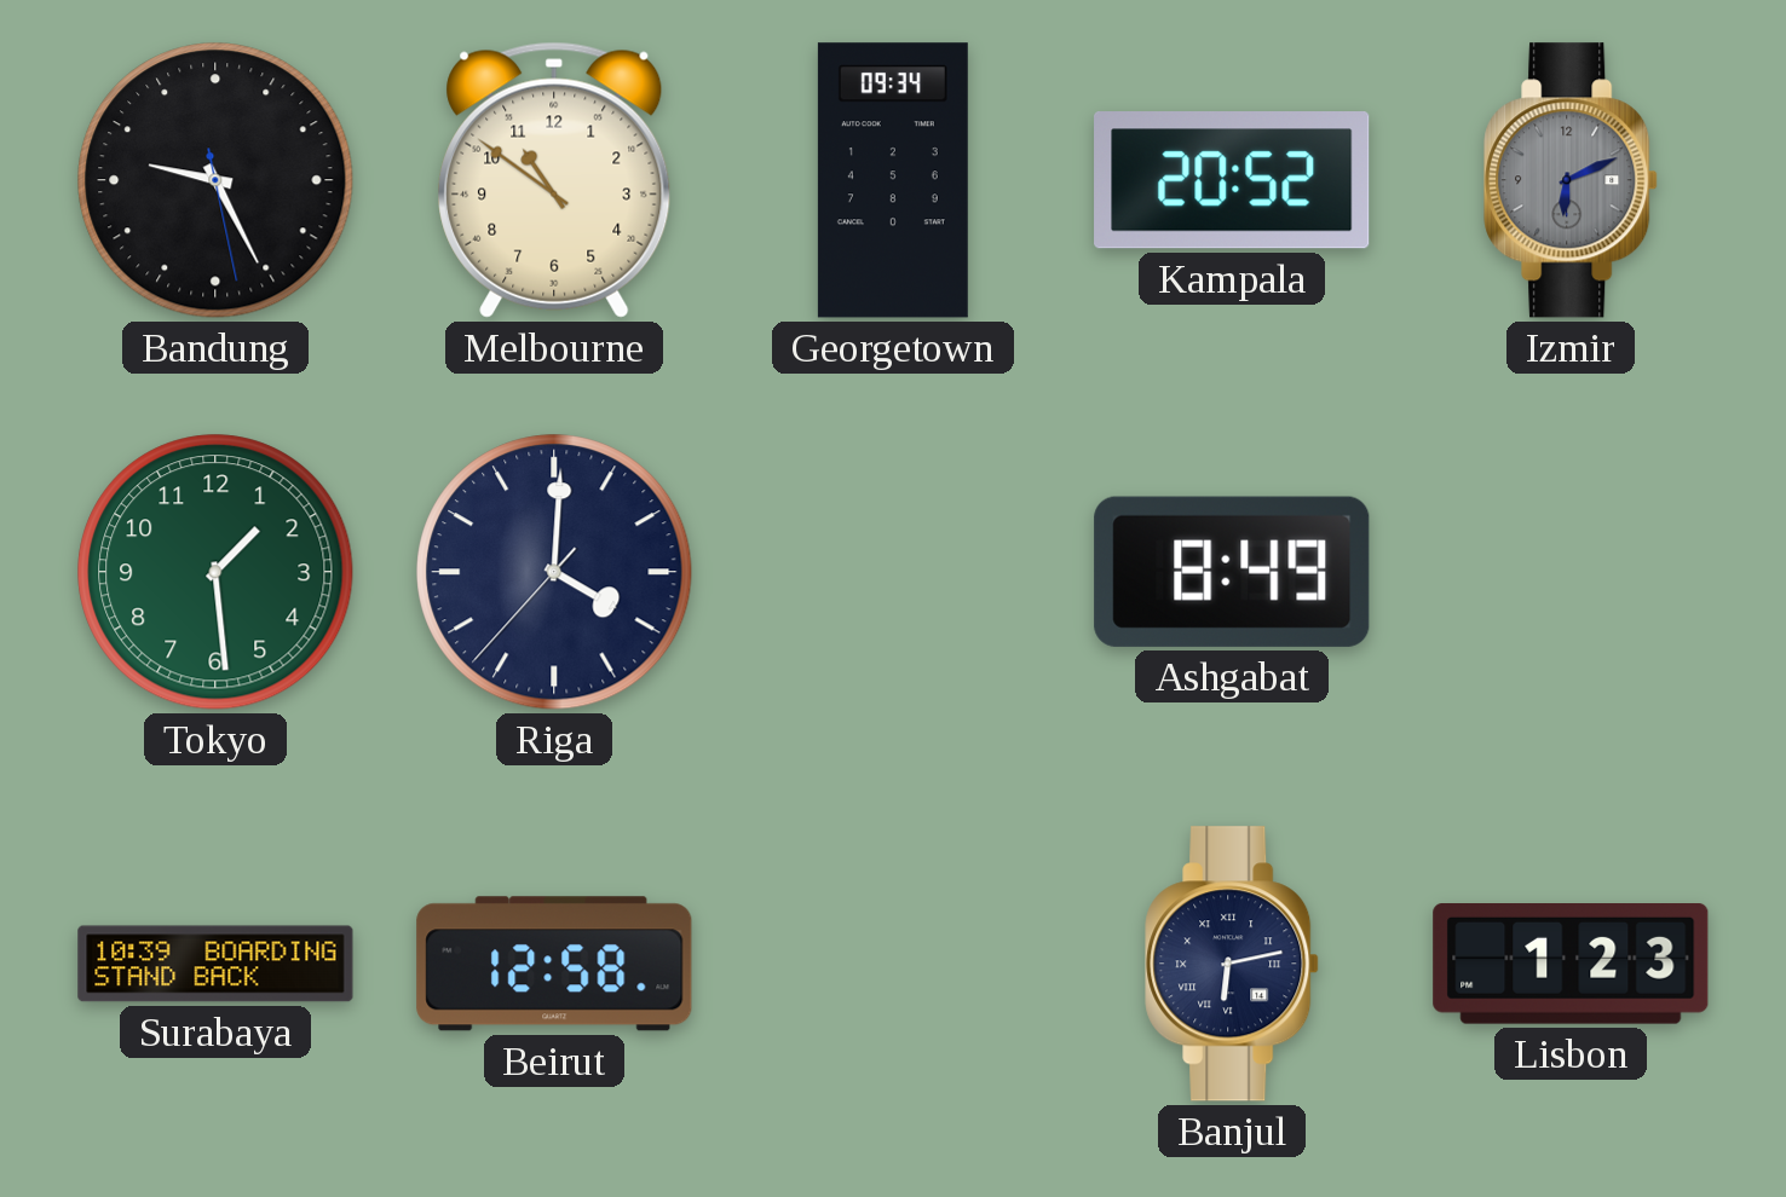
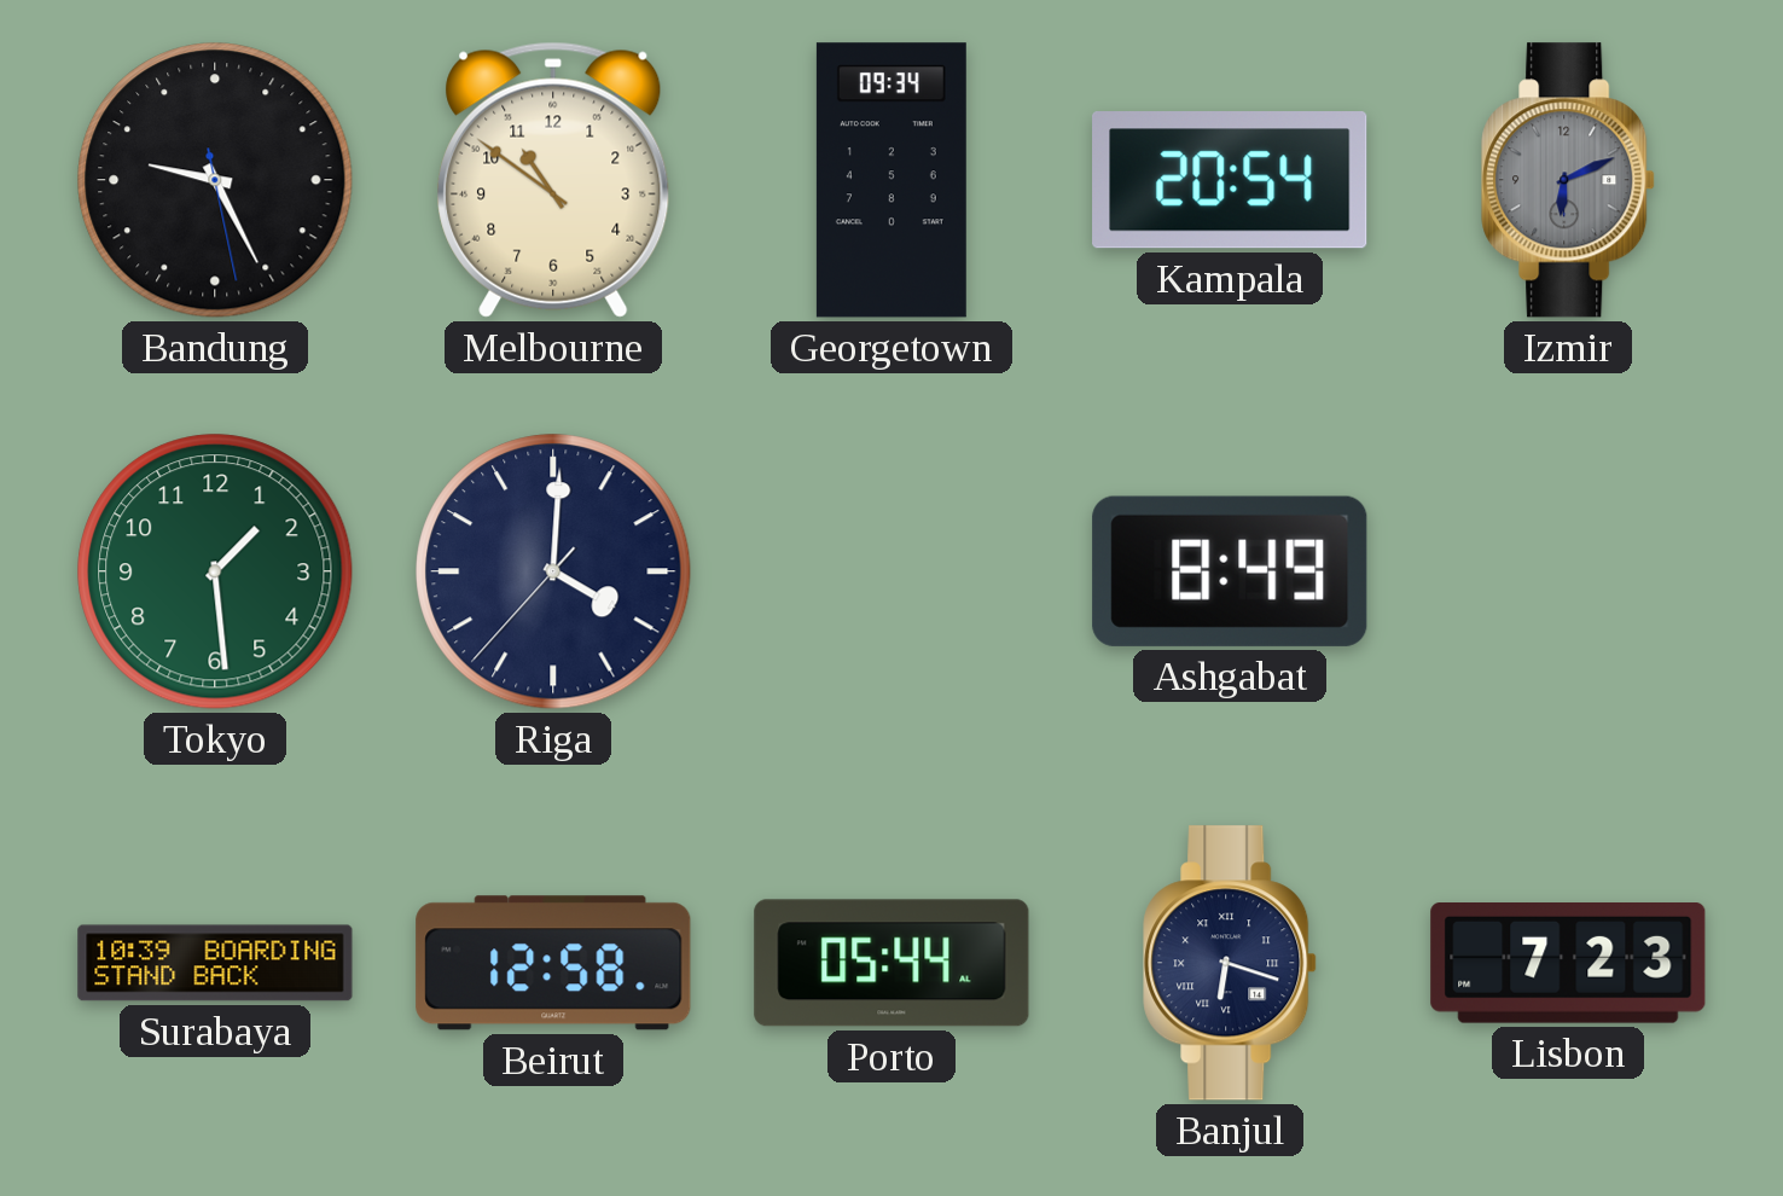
Kampala: 20:52 -> 20:54
Porto: none -> 05:44
Banjul: 6:13 -> 6:18
Lisbon: 1:23 -> 7:23
